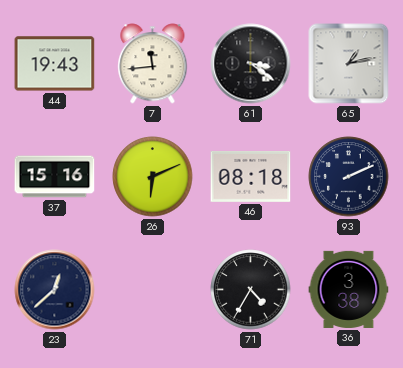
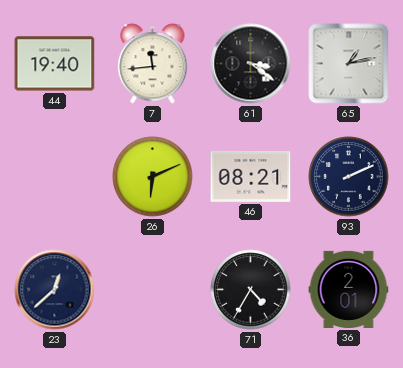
44: 19:43 -> 19:40
37: 15:16 -> none
46: 08:18 -> 08:21
36: 3:38 -> 2:01
